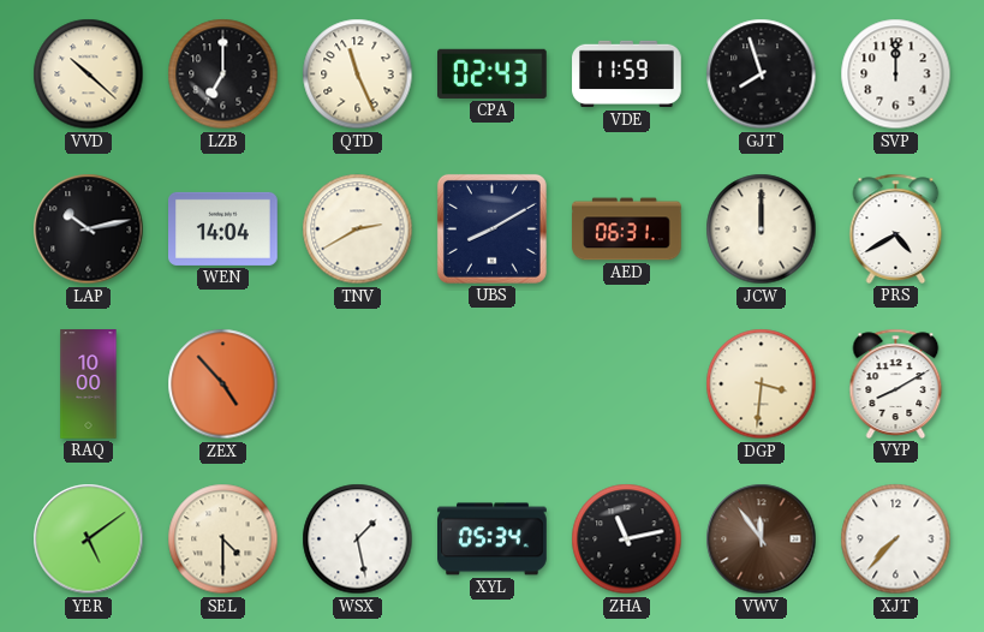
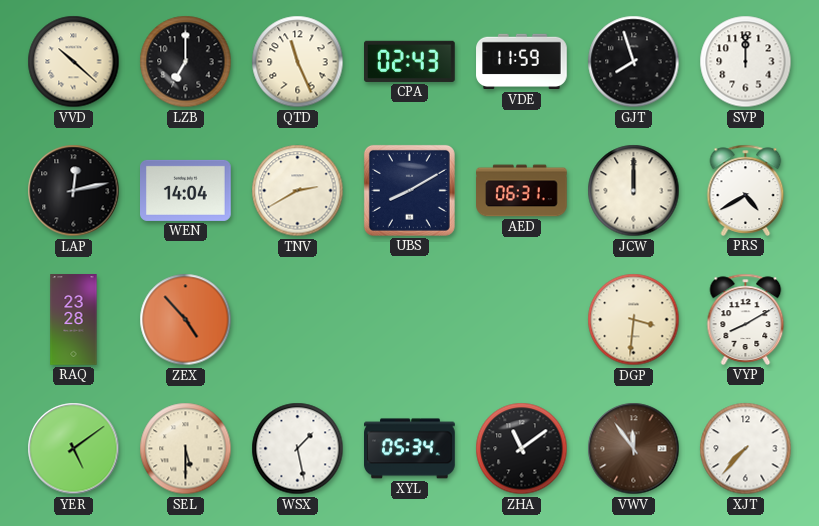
LAP: 10:13 -> 12:13
RAQ: 10:00 -> 23:28
SEL: 4:30 -> 5:30
ZHA: 11:13 -> 11:09
